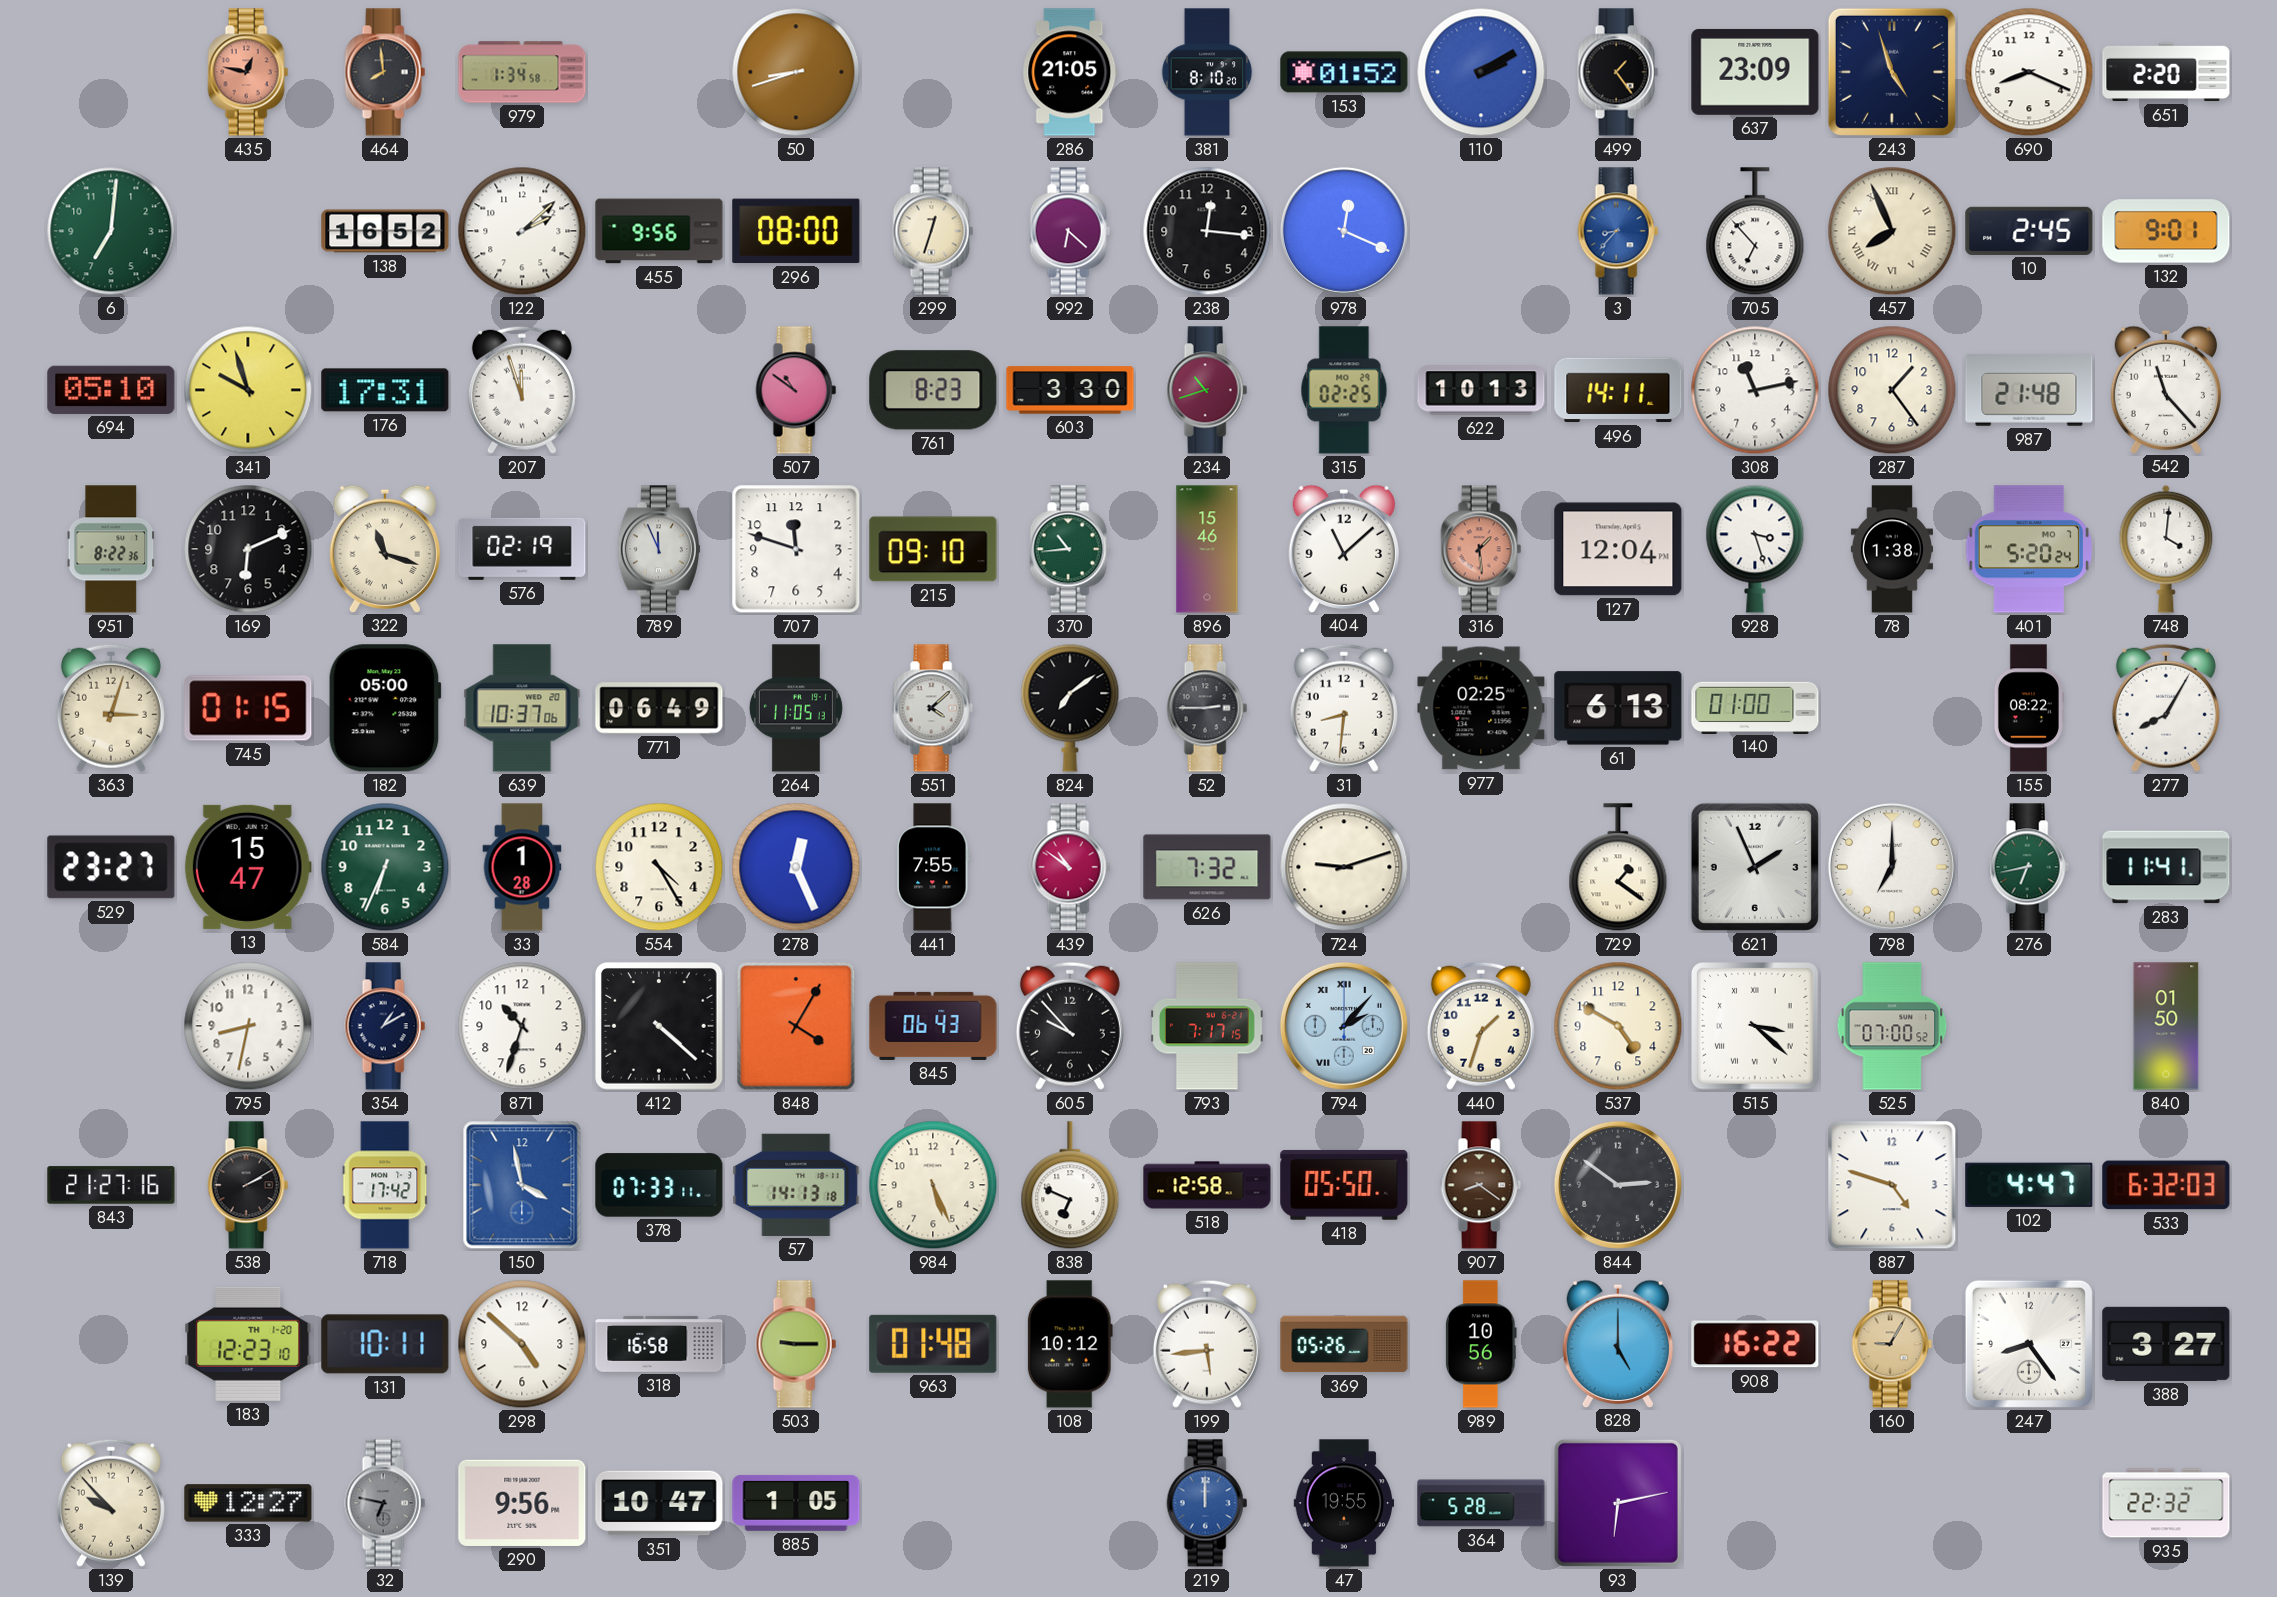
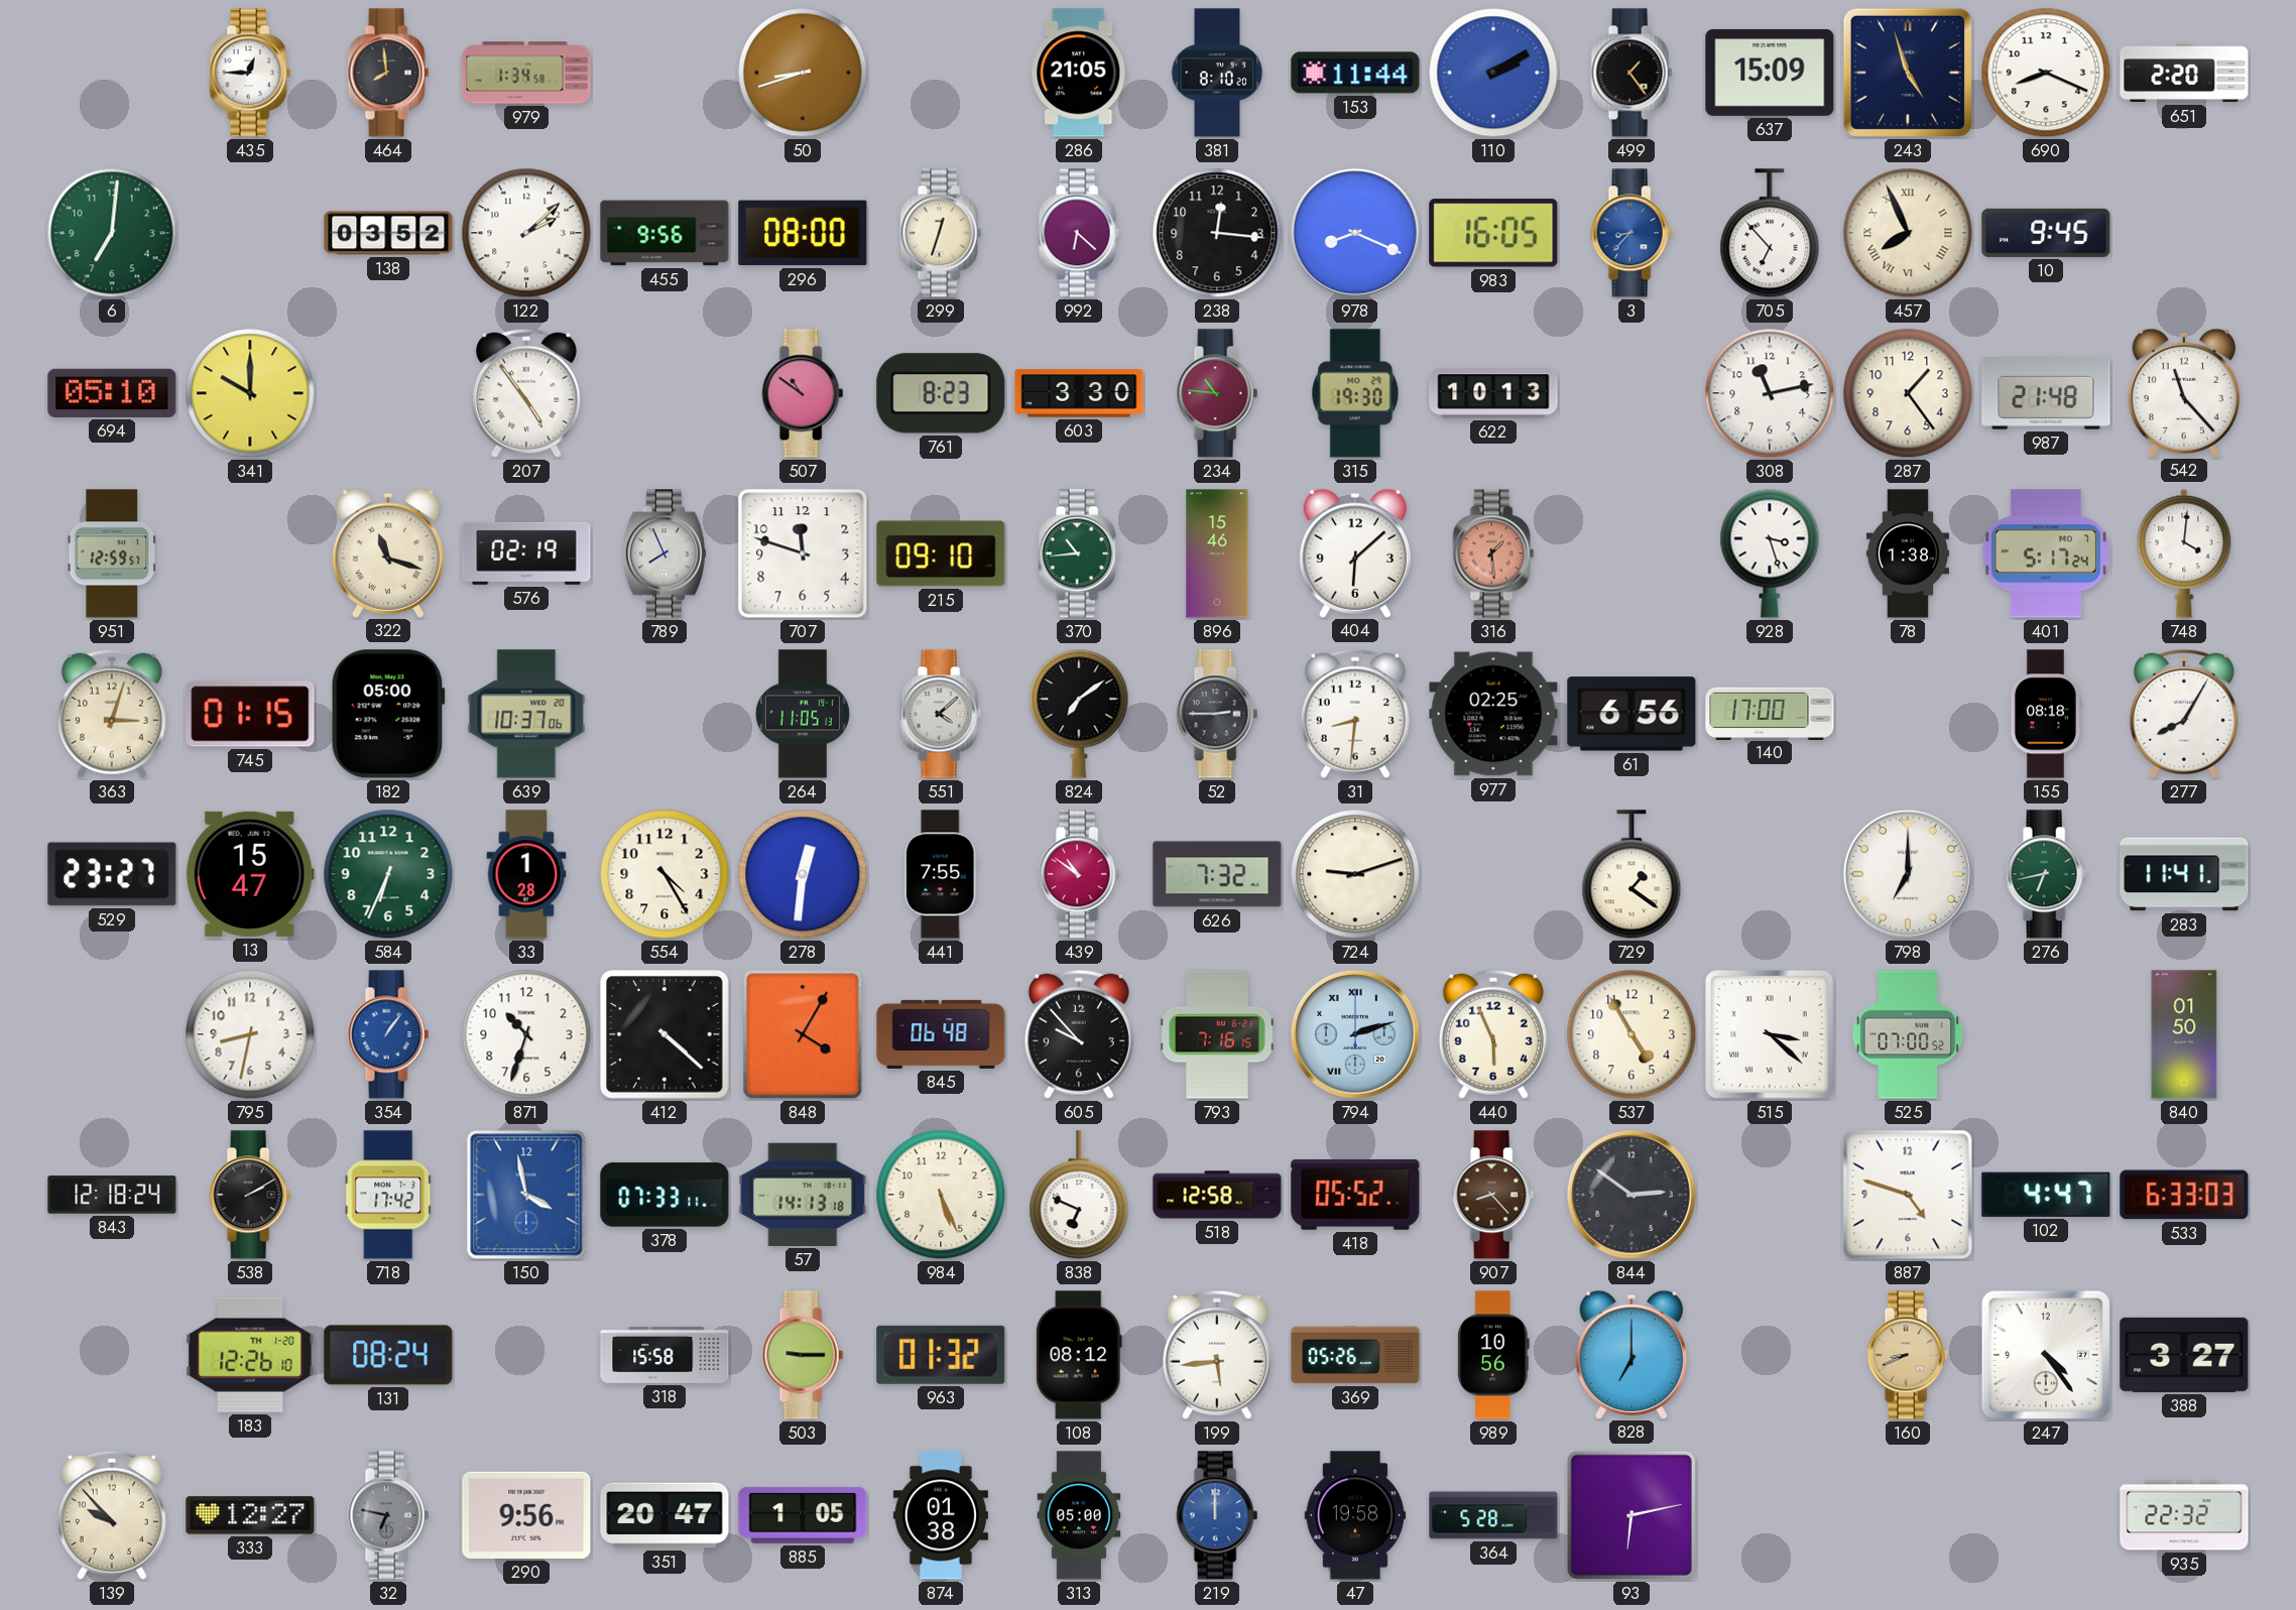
435: 12:47 -> 12:45
435 dial: salmon -> white
153: 01:52 -> 11:44
637: 23:09 -> 15:09
138: 16:52 -> 03:52
978: 12:19 -> 8:19
983: none -> 16:05
10: 2:45 -> 9:45
132: 9:01 -> none
341: 9:57 -> 10:00
176: 17:31 -> none
207: 11:57 -> 4:54
234: 10:42 -> 10:46
315: 02:25 -> 19:30
496: 14:11 -> none
951: 8:22 -> 12:59
169: 6:11 -> none
789: 11:56 -> 7:56
404: 11:08 -> 6:08
127: 12:04 -> none
401: 5:20 -> 5:17
771: 06:49 -> none
61: 6:13 -> 6:56
140: 01:00 -> 17:00
155: 08:22 -> 08:18
278: 12:26 -> 12:31
621: 1:56 -> none
354: 1:10 -> 1:06
354 dial: navy -> blue
845: 06:43 -> 06:48
793: 7:17 -> 7:16
794: 2:07 -> 2:12
440: 1:33 -> 5:56
537: 4:50 -> 4:55
843: 21:27 -> 12:18
418: 05:50 -> 05:52
907: 8:21 -> 8:23
533: 6:32 -> 6:33
183: 12:23 -> 12:26
131: 10:11 -> 08:24
298: 4:52 -> none
318: 16:58 -> 15:58
963: 01:48 -> 01:32
108: 10:12 -> 08:12
828: 5:00 -> 7:00
908: 16:22 -> none
160: 9:05 -> 8:41
247: 8:24 -> 4:24
351: 10:47 -> 20:47
874: none -> 01:38
313: none -> 05:00
47: 19:55 -> 19:58
